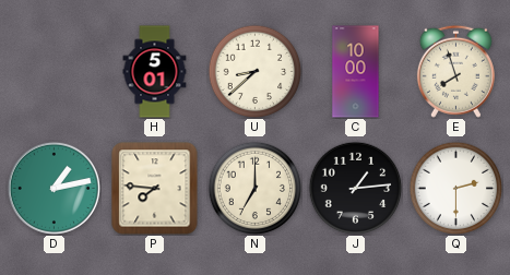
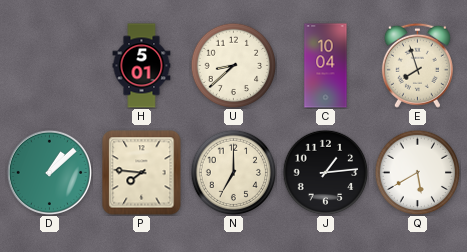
C: 10:00 -> 10:04
D: 1:13 -> 1:08
Q: 2:30 -> 5:40
